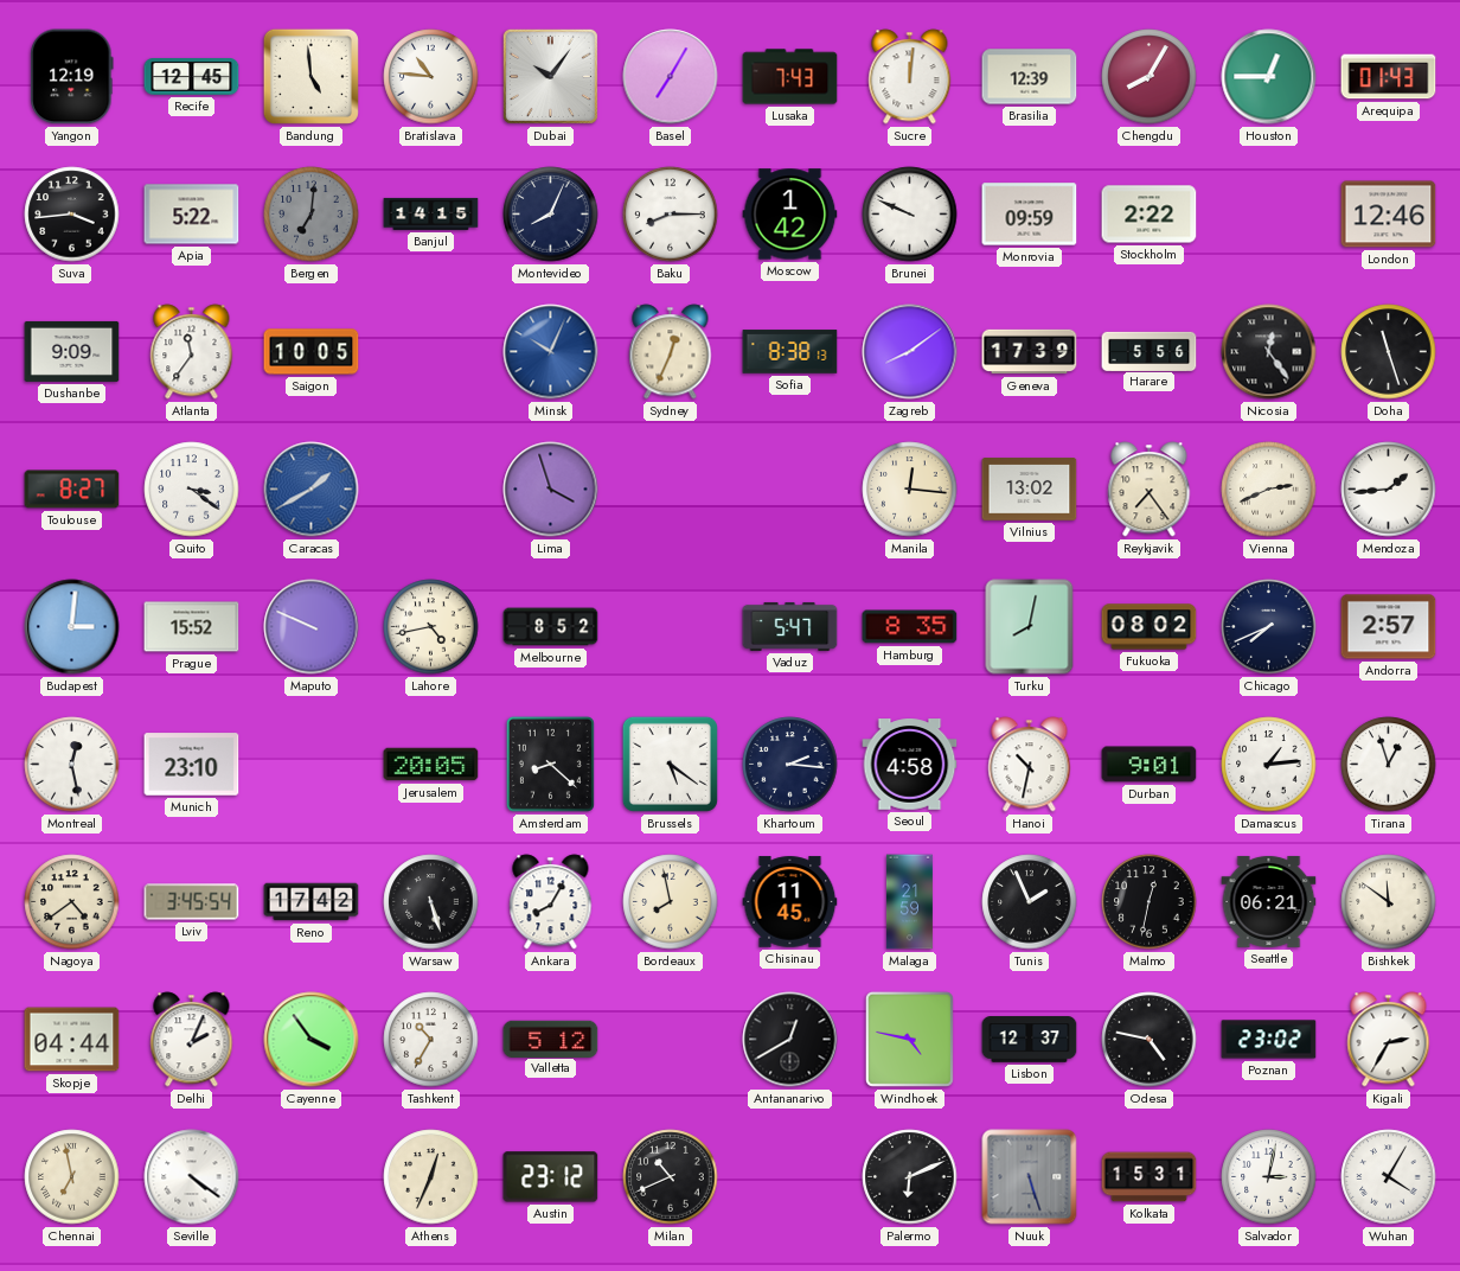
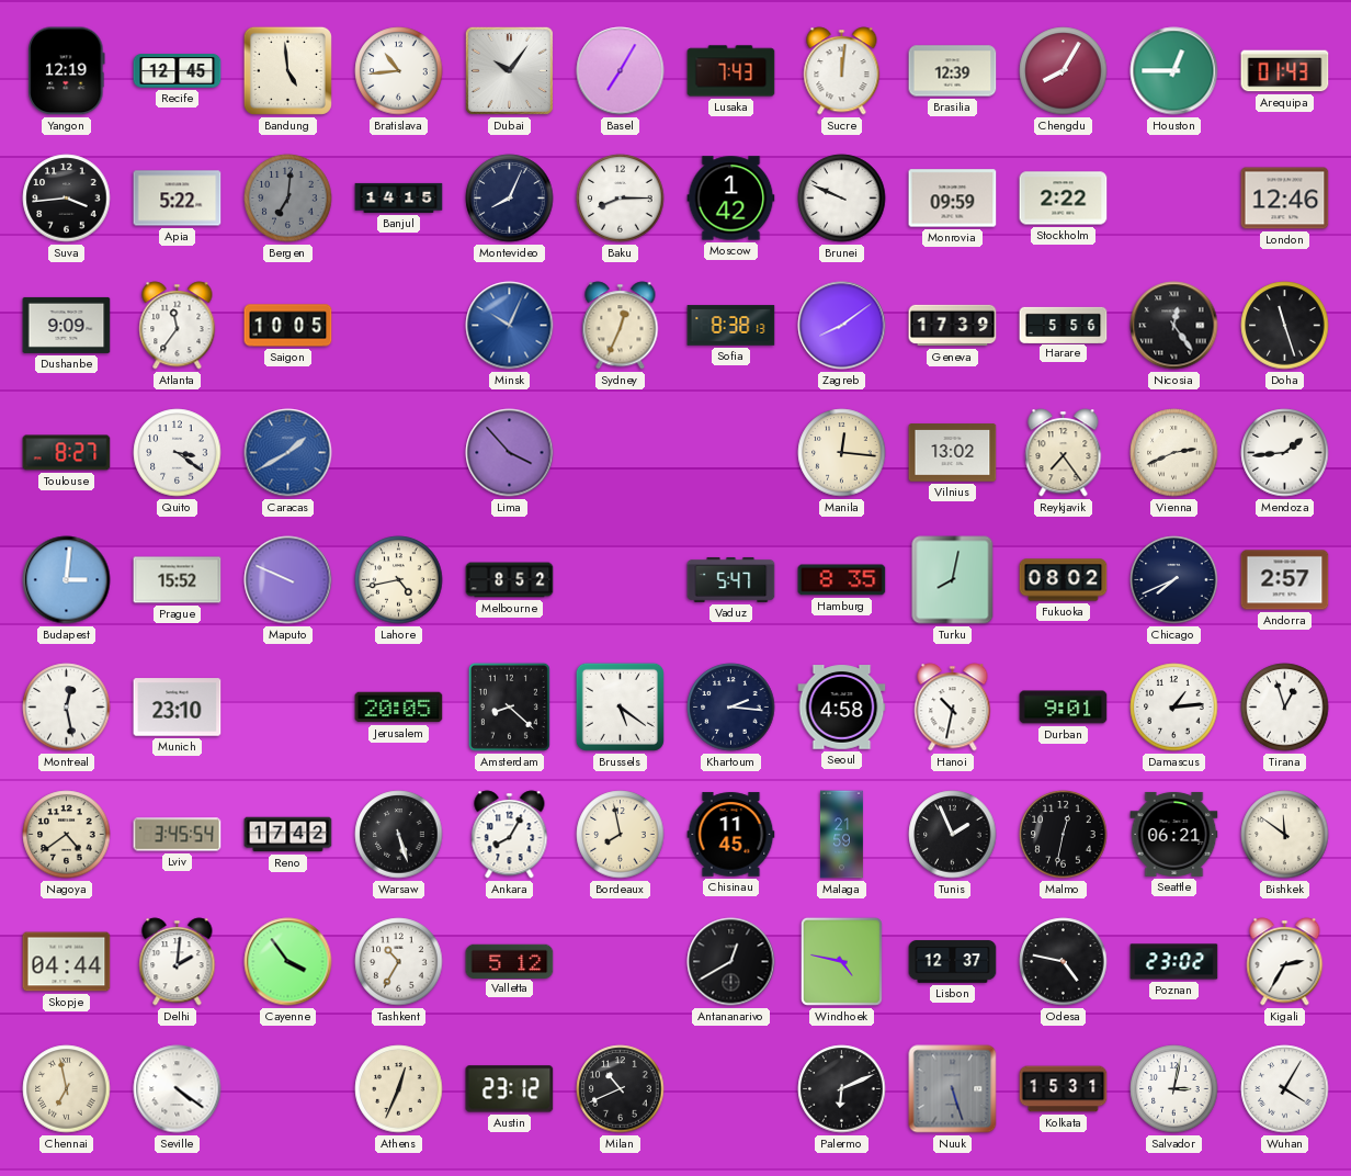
Bratislava: 10:46 -> 10:44
Lima: 3:57 -> 3:53
Delhi: 2:04 -> 2:01
